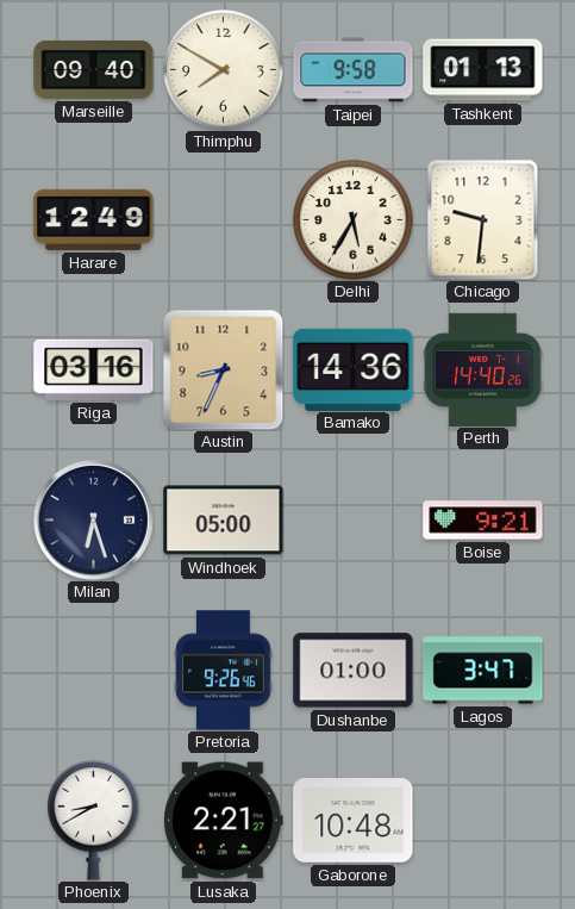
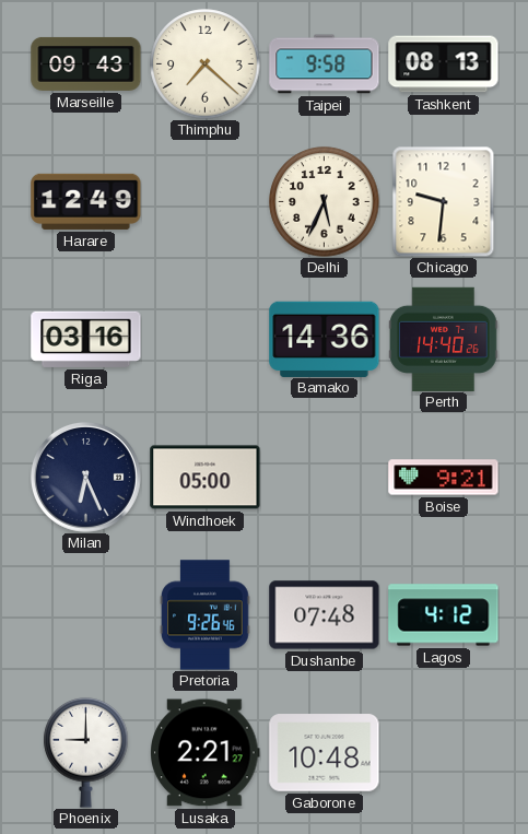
Marseille: 09:40 -> 09:43
Thimphu: 7:50 -> 7:22
Tashkent: 01:13 -> 08:13
Delhi: 5:35 -> 5:34
Austin: 8:34 -> none
Milan: 6:27 -> 6:26
Dushanbe: 01:00 -> 07:48
Lagos: 3:47 -> 4:12
Phoenix: 8:40 -> 9:00
